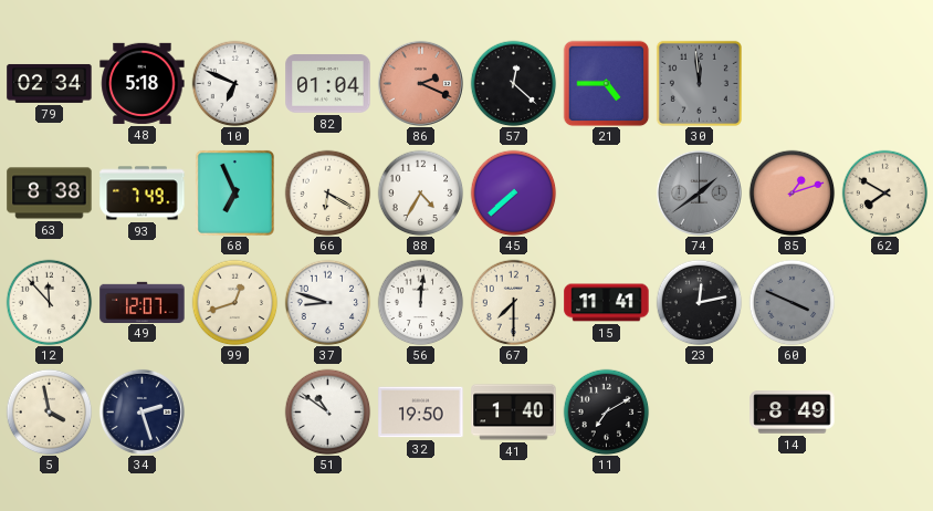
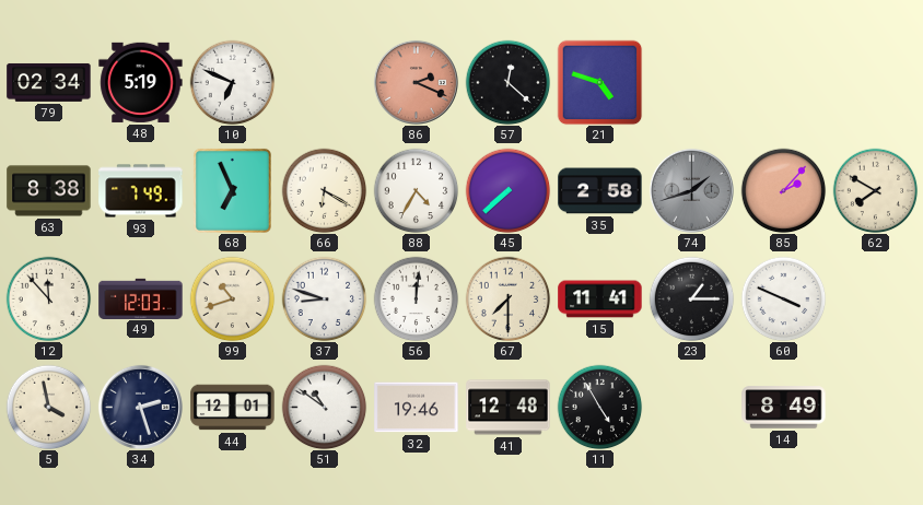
48: 5:18 -> 5:19
82: 01:04 -> none
21: 4:45 -> 4:48
30: 11:59 -> none
35: none -> 2:58
74: 1:39 -> 1:42
85: 1:12 -> 2:07
49: 12:07 -> 12:03
99: 12:42 -> 10:42
23: 12:13 -> 1:15
60 dial: grey -> white
44: none -> 12:01
32: 19:50 -> 19:46
41: 1:40 -> 12:48
11: 7:10 -> 4:55
